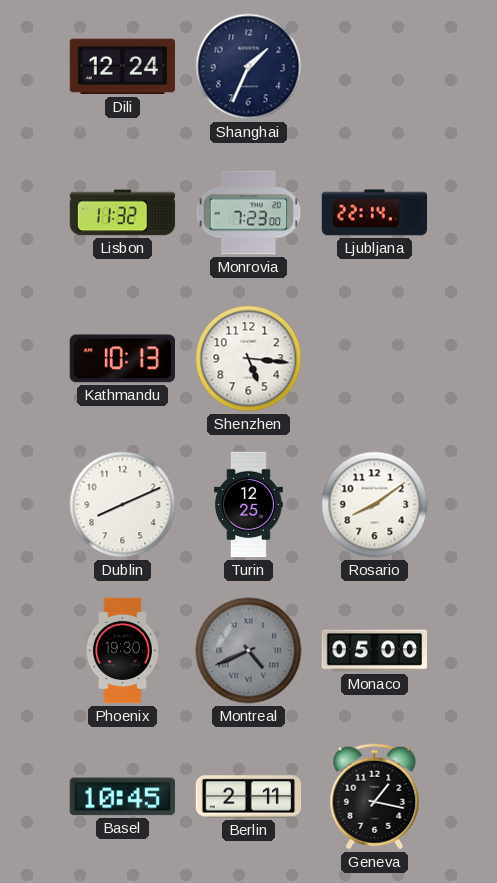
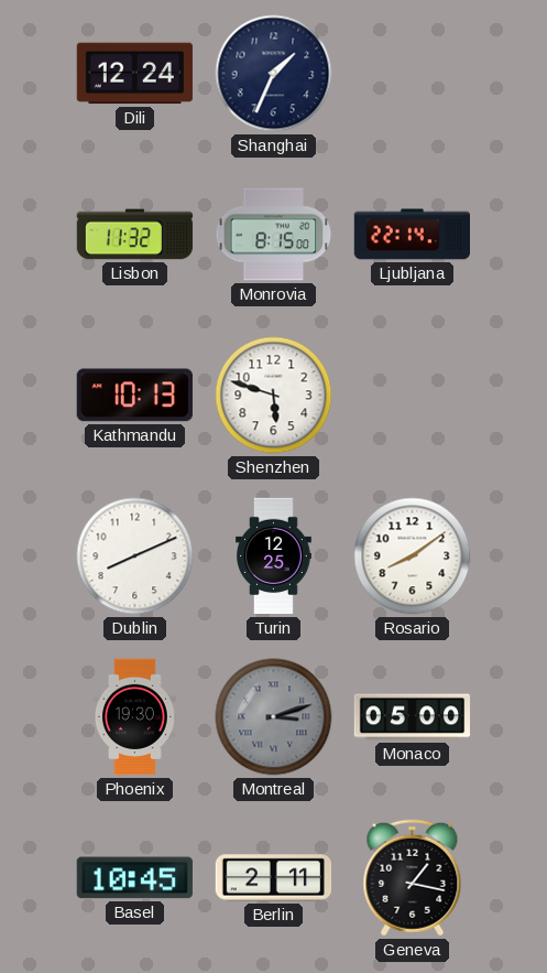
Monrovia: 7:23 -> 8:15
Shenzhen: 5:16 -> 5:48
Montreal: 4:41 -> 3:12
